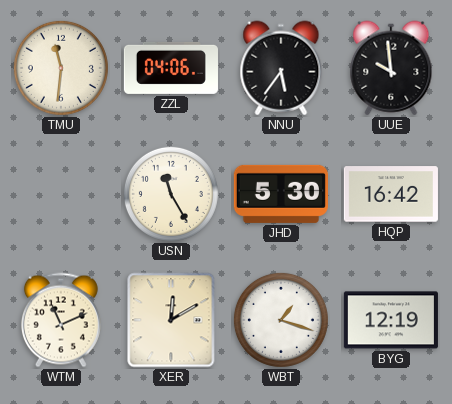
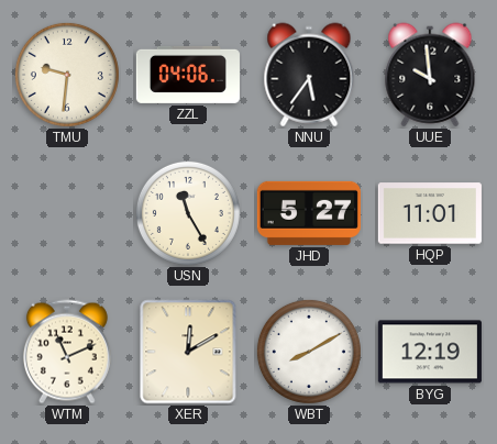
TMU: 11:31 -> 9:31
JHD: 5:30 -> 5:27
HQP: 16:42 -> 11:01
WBT: 1:18 -> 8:10
